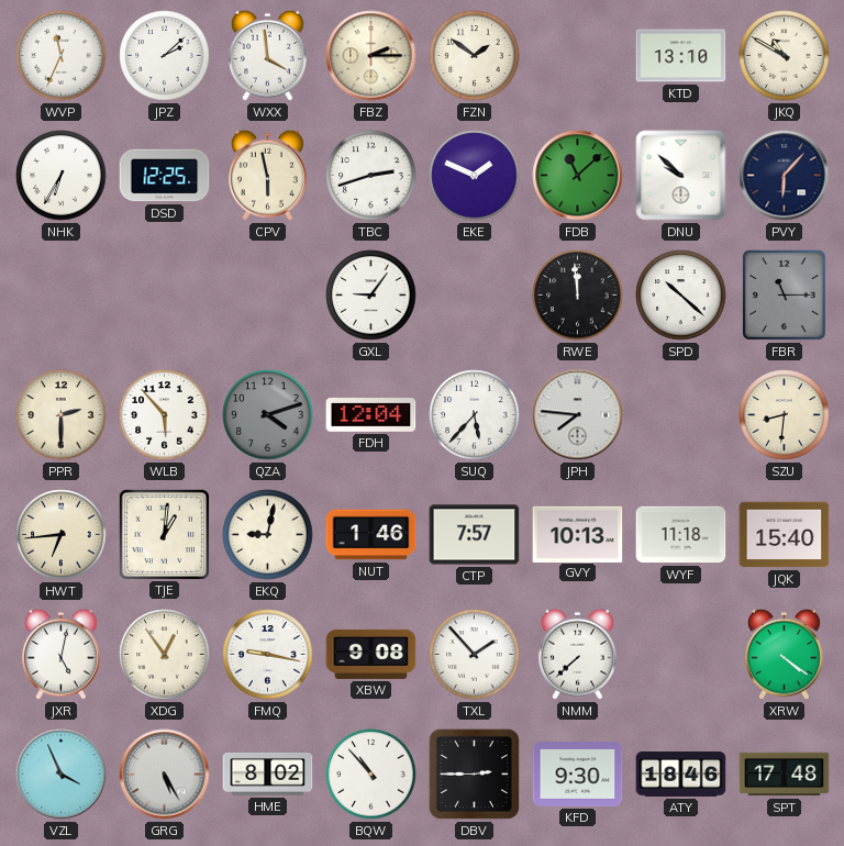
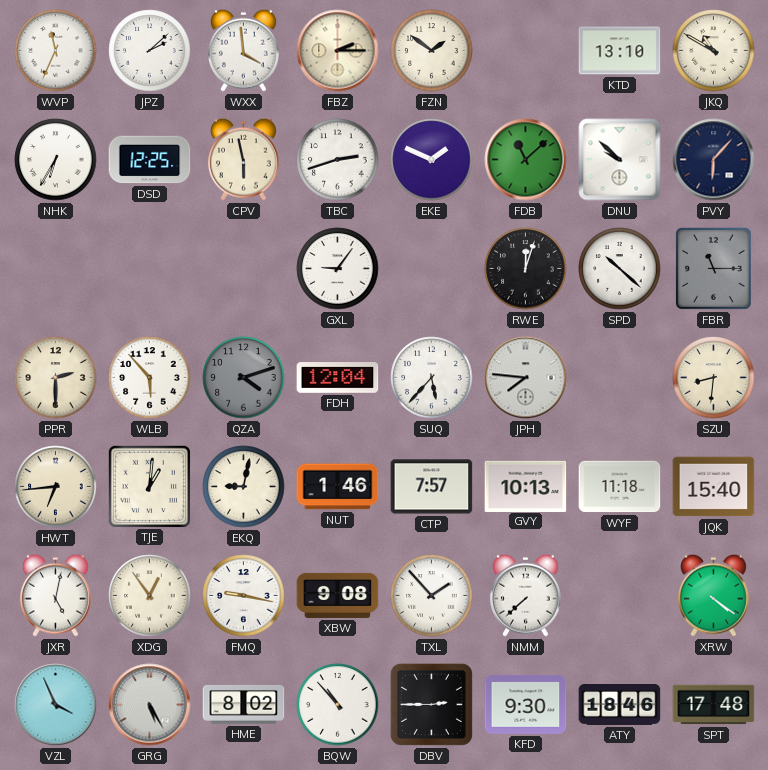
RWE: 11:59 -> 12:03
